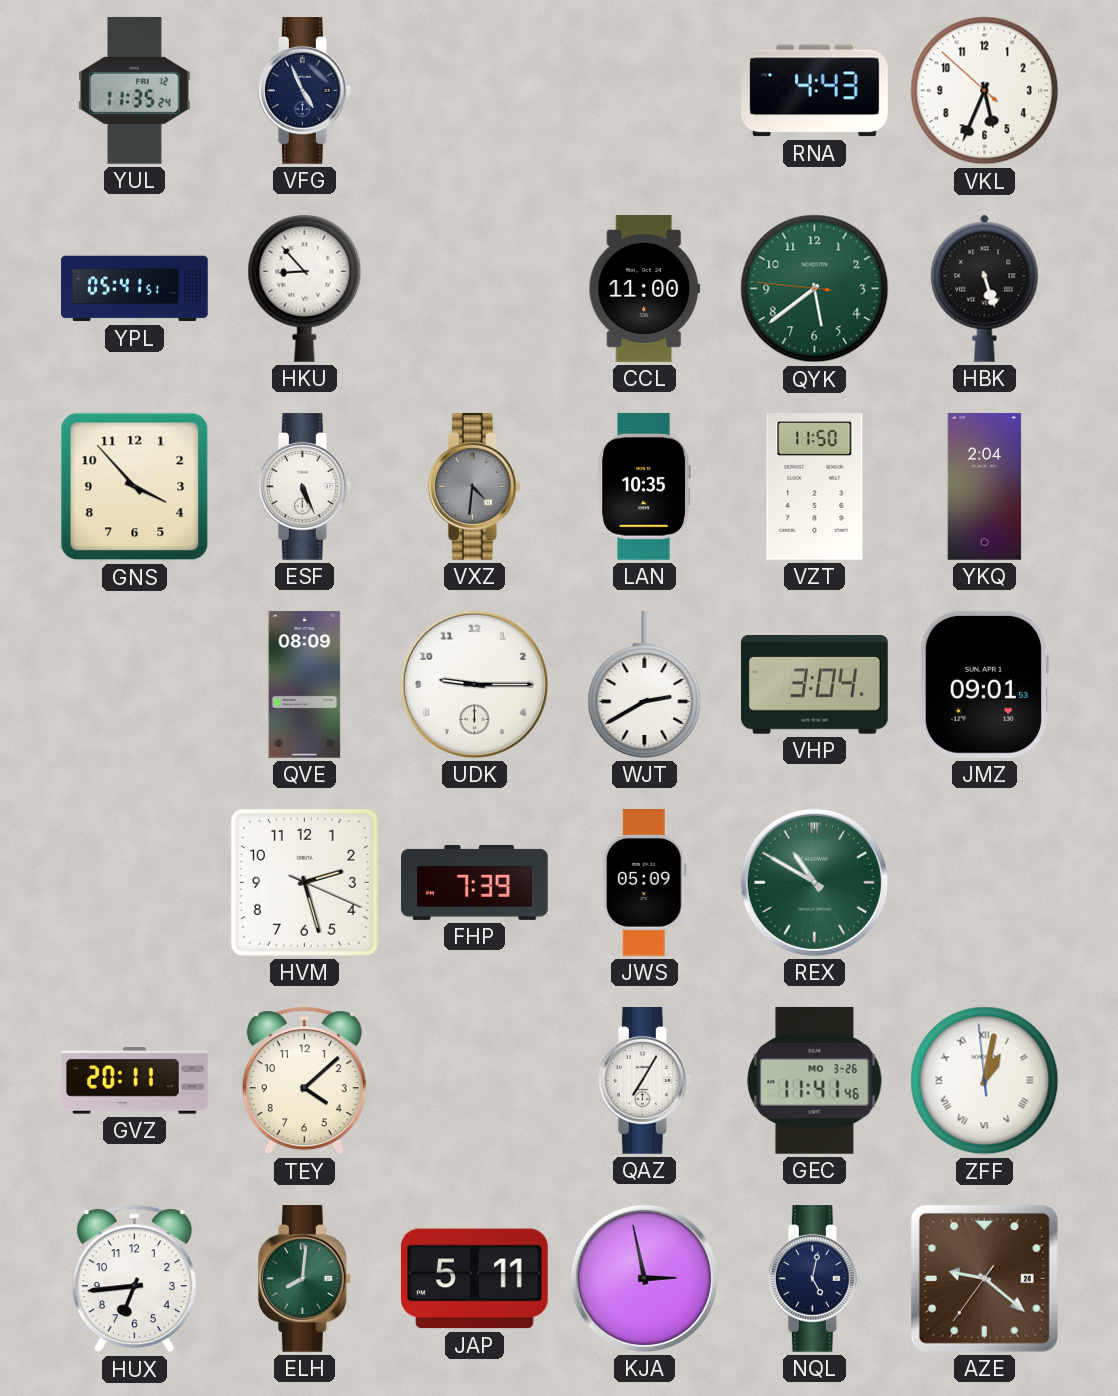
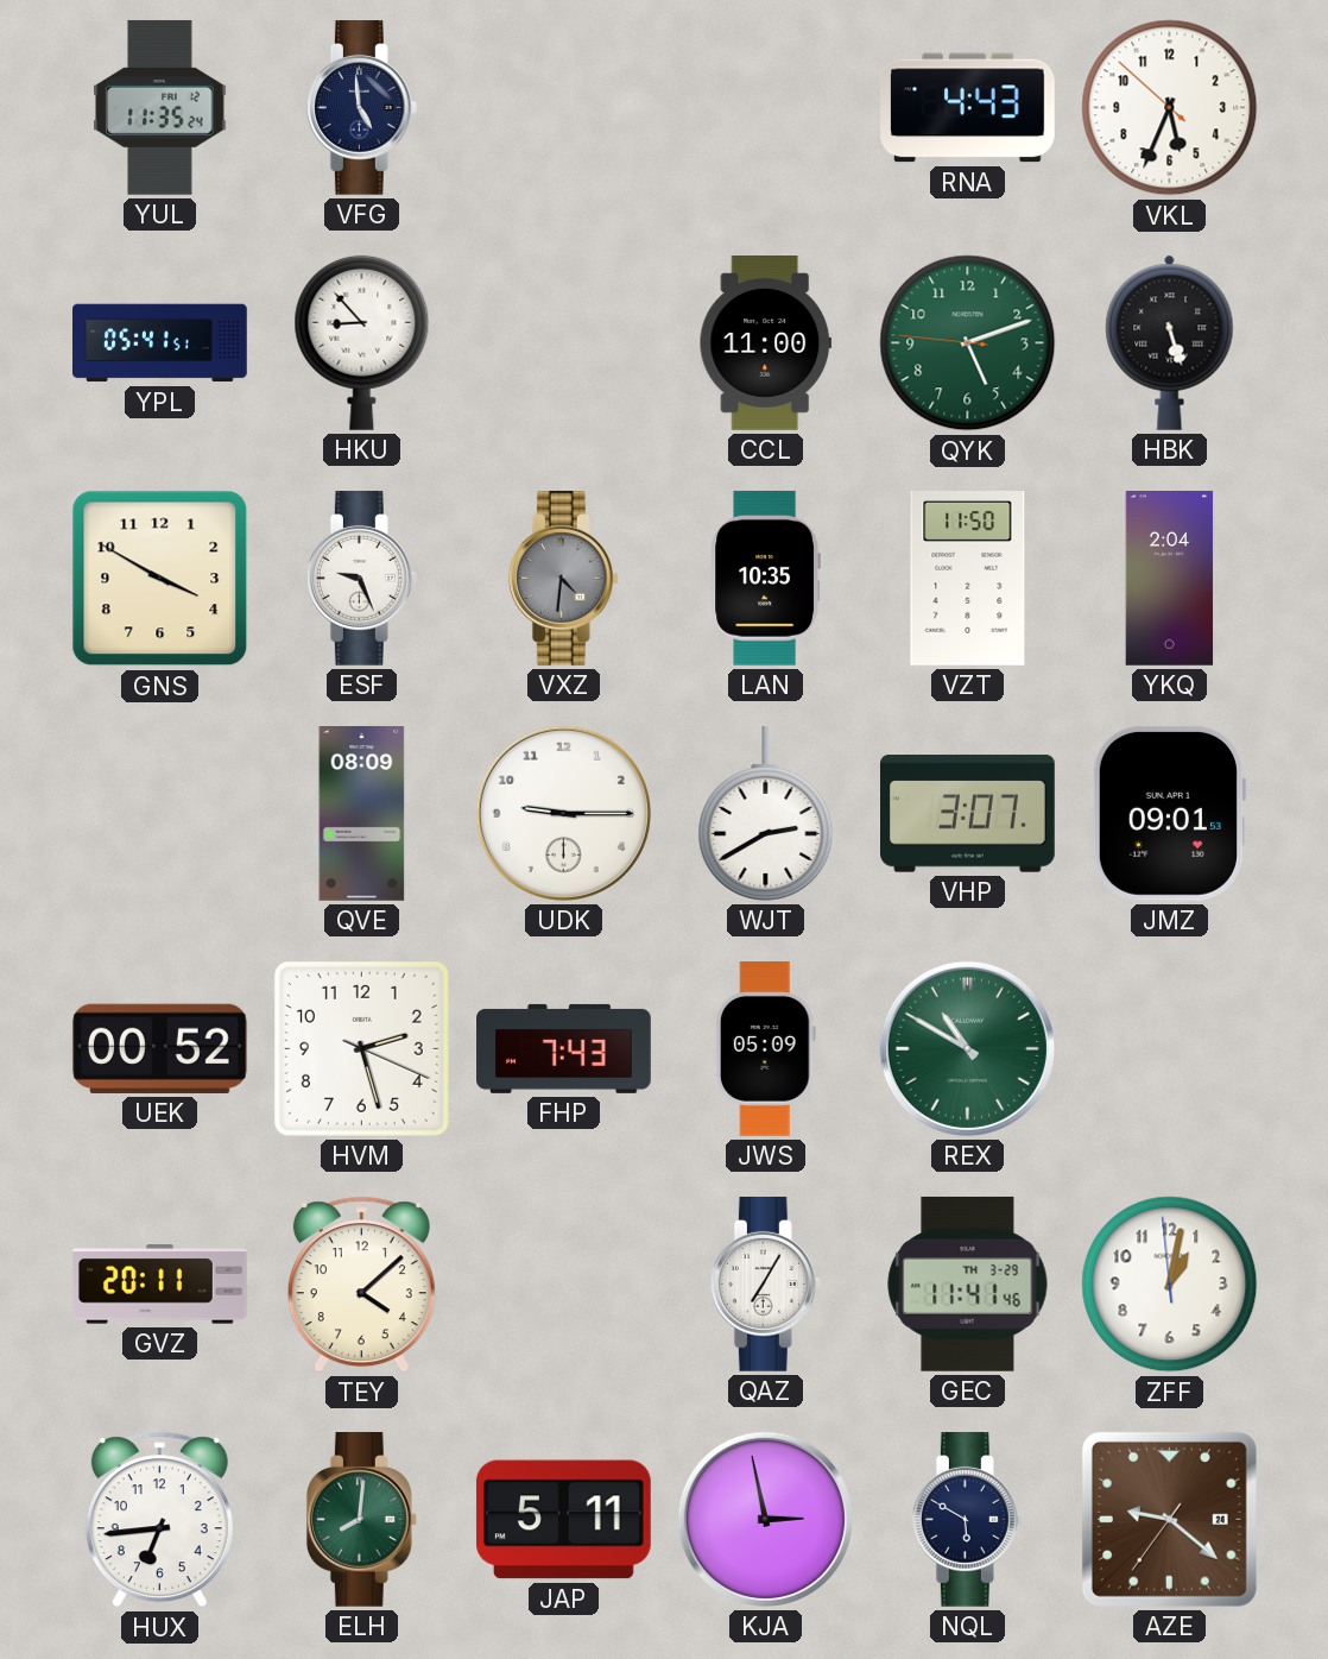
VFG: 4:56 -> 4:59
QYK: 5:38 -> 5:11
GNS: 3:53 -> 3:50
ESF: 5:26 -> 9:26
VHP: 3:04 -> 3:07
UEK: none -> 00:52
FHP: 7:39 -> 7:43
GEC date: MO 3-26 -> TH 3-29
ZFF numerals: Roman -> Arabic
NQL: 5:02 -> 5:50
